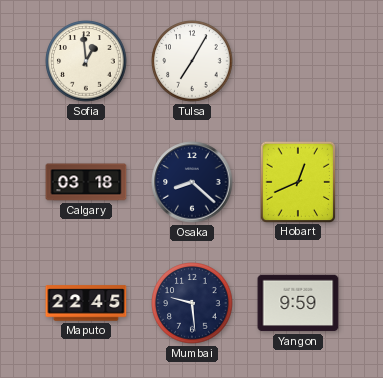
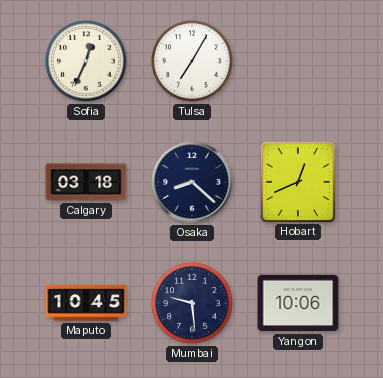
Sofia: 12:59 -> 12:34
Maputo: 22:45 -> 10:45
Yangon: 9:59 -> 10:06
